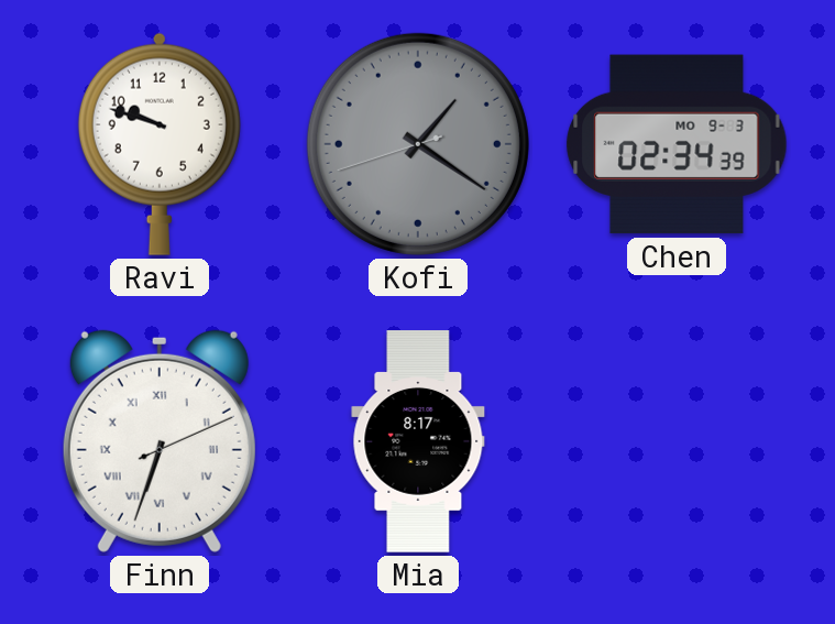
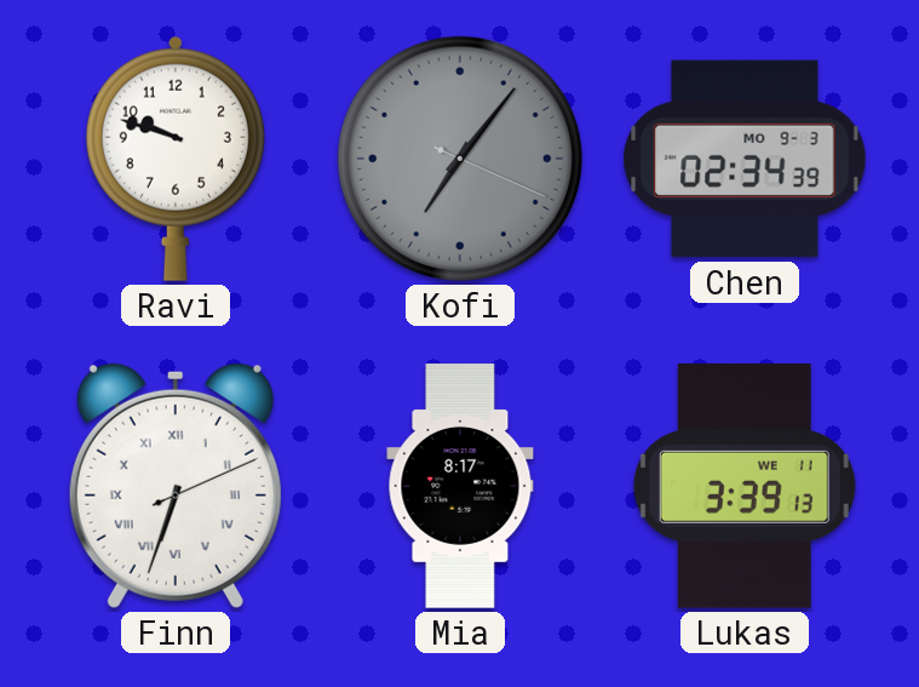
Kofi: 1:20 -> 7:06
Lukas: none -> 3:39
